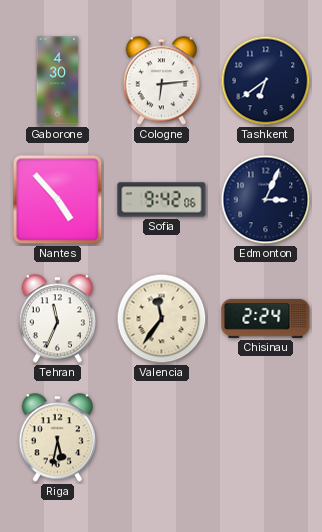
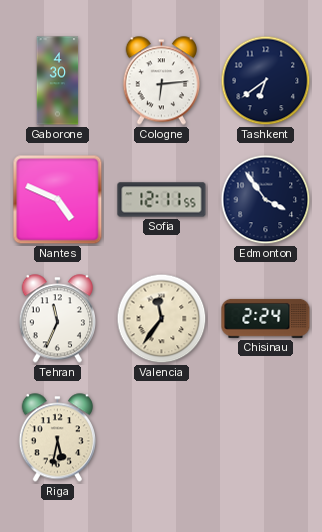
Nantes: 4:53 -> 4:49
Sofia: 9:42 -> 12:11
Edmonton: 3:04 -> 3:54
